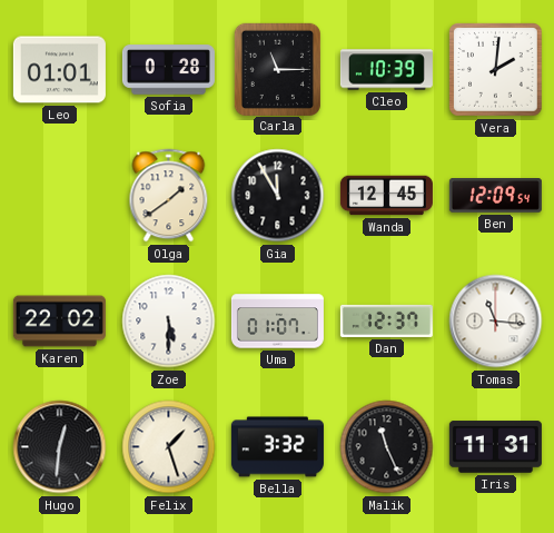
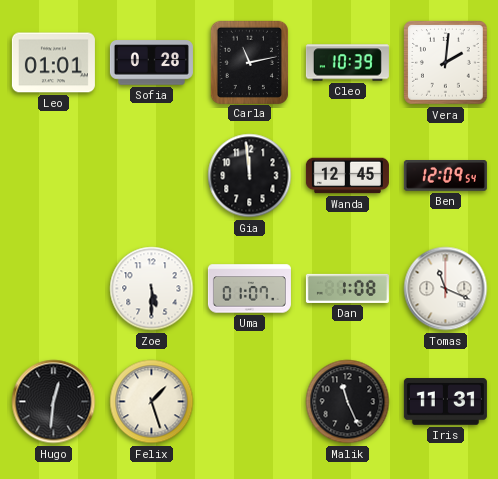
Carla: 11:15 -> 11:13
Olga: 1:39 -> none
Gia: 11:55 -> 11:59
Karen: 22:02 -> none
Dan: 12:37 -> 1:08
Tomas: 11:16 -> 11:19
Bella: 3:32 -> none
